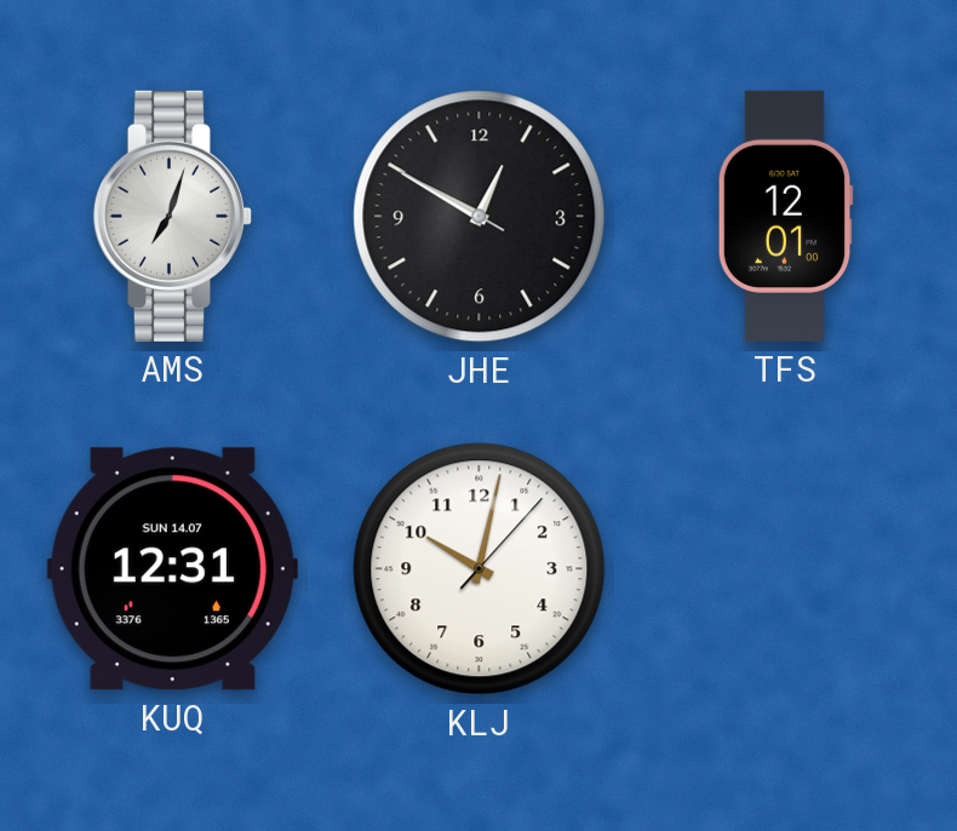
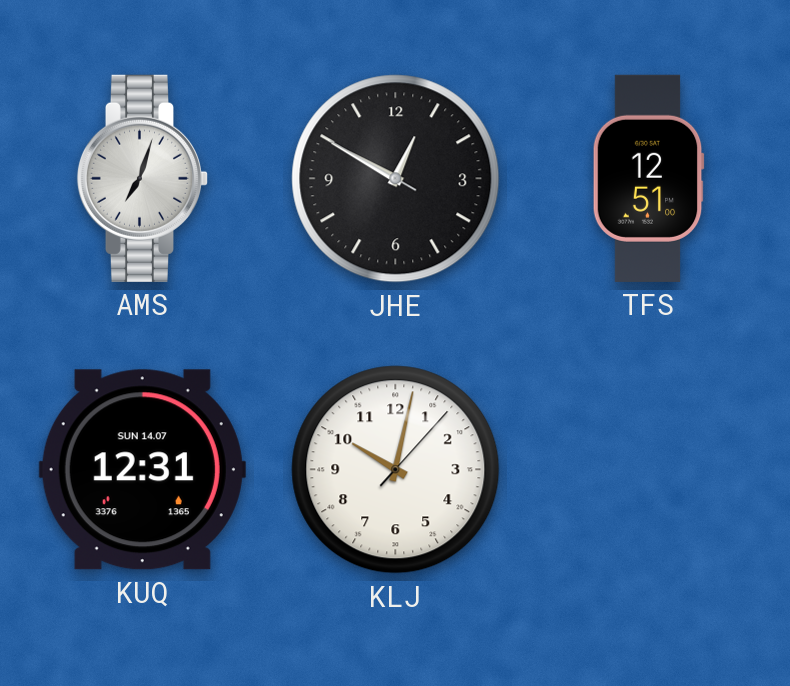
TFS: 12:01 -> 12:51
